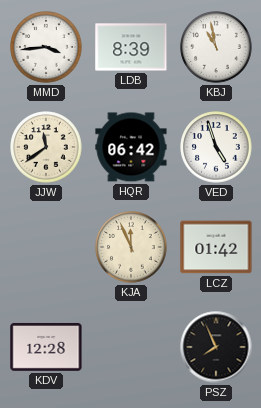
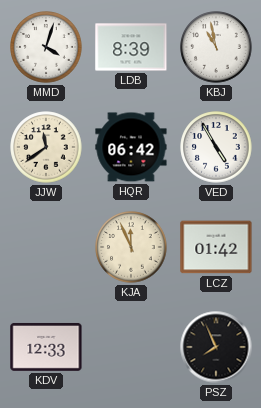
MMD: 3:44 -> 4:03
VED: 4:57 -> 4:55
KDV: 12:28 -> 12:33
